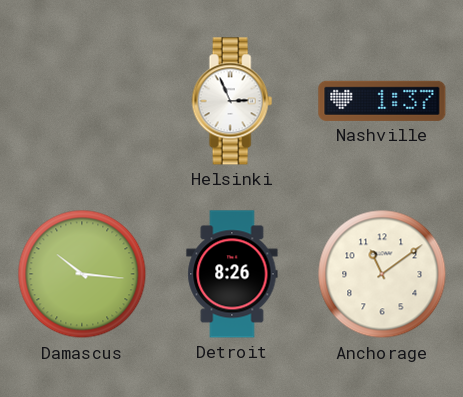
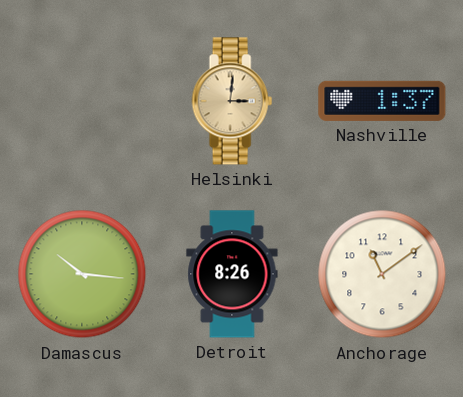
Helsinki: 2:56 -> 3:01
Helsinki dial: white -> champagne
